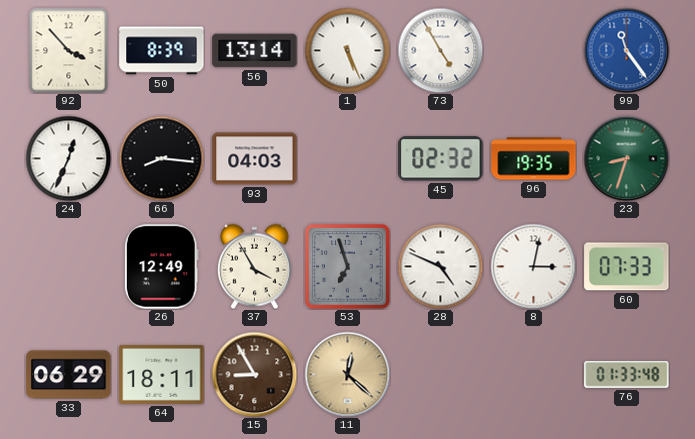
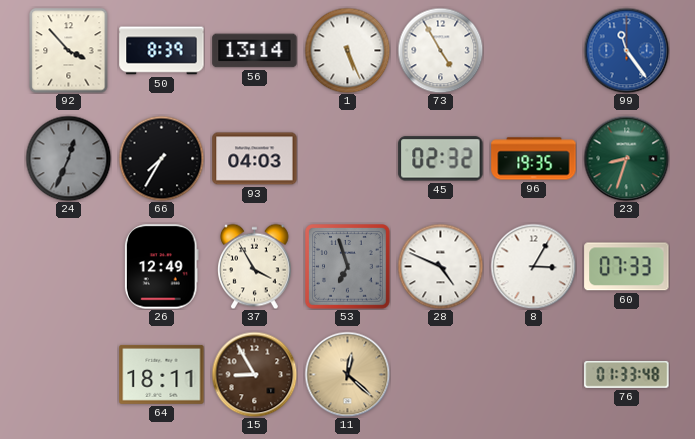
24 dial: white -> grey
66: 8:16 -> 7:35
8: 3:02 -> 3:05
33: 06:29 -> none
